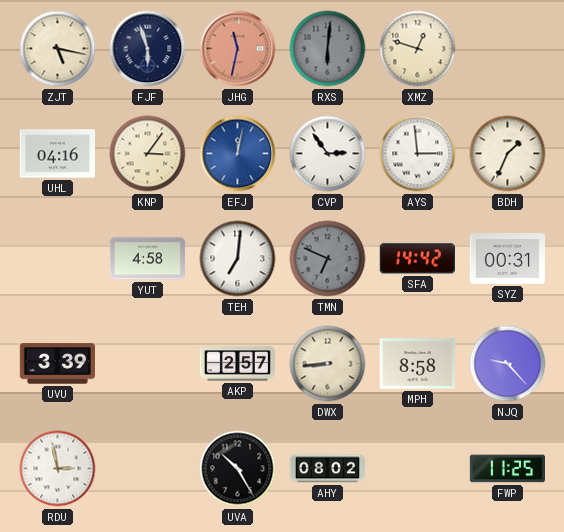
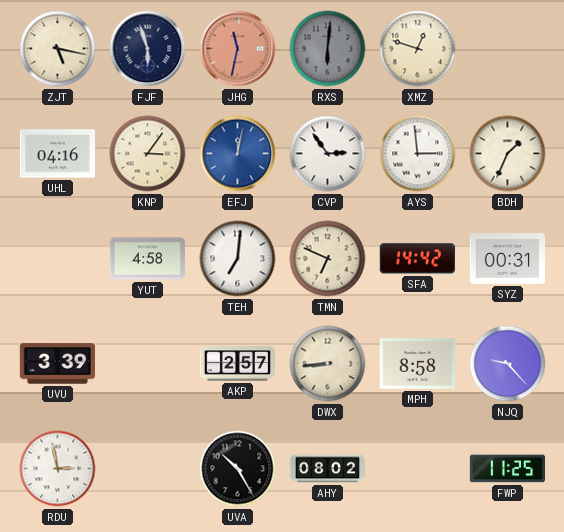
TMN dial: grey -> cream
